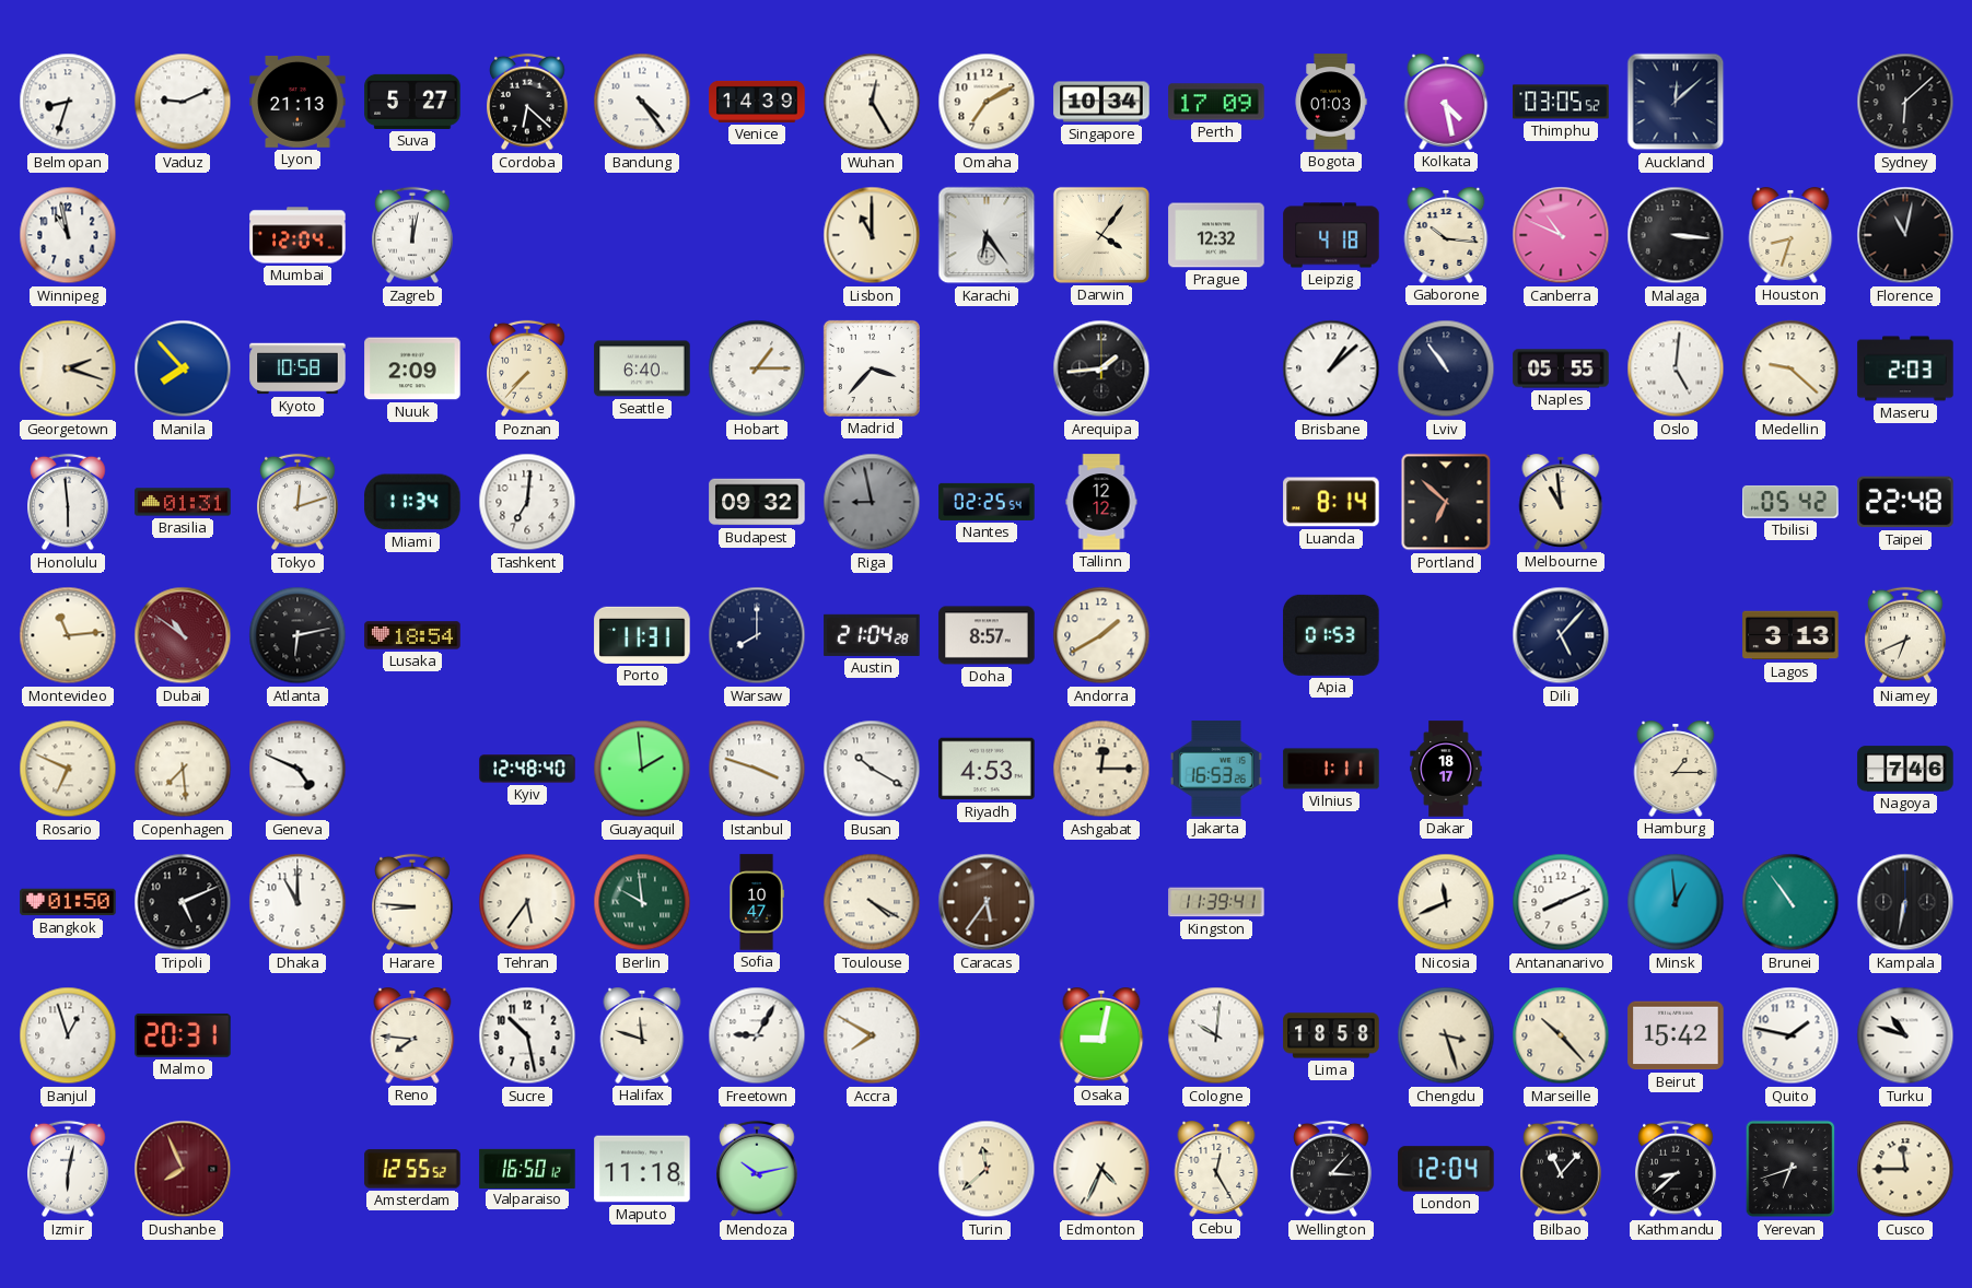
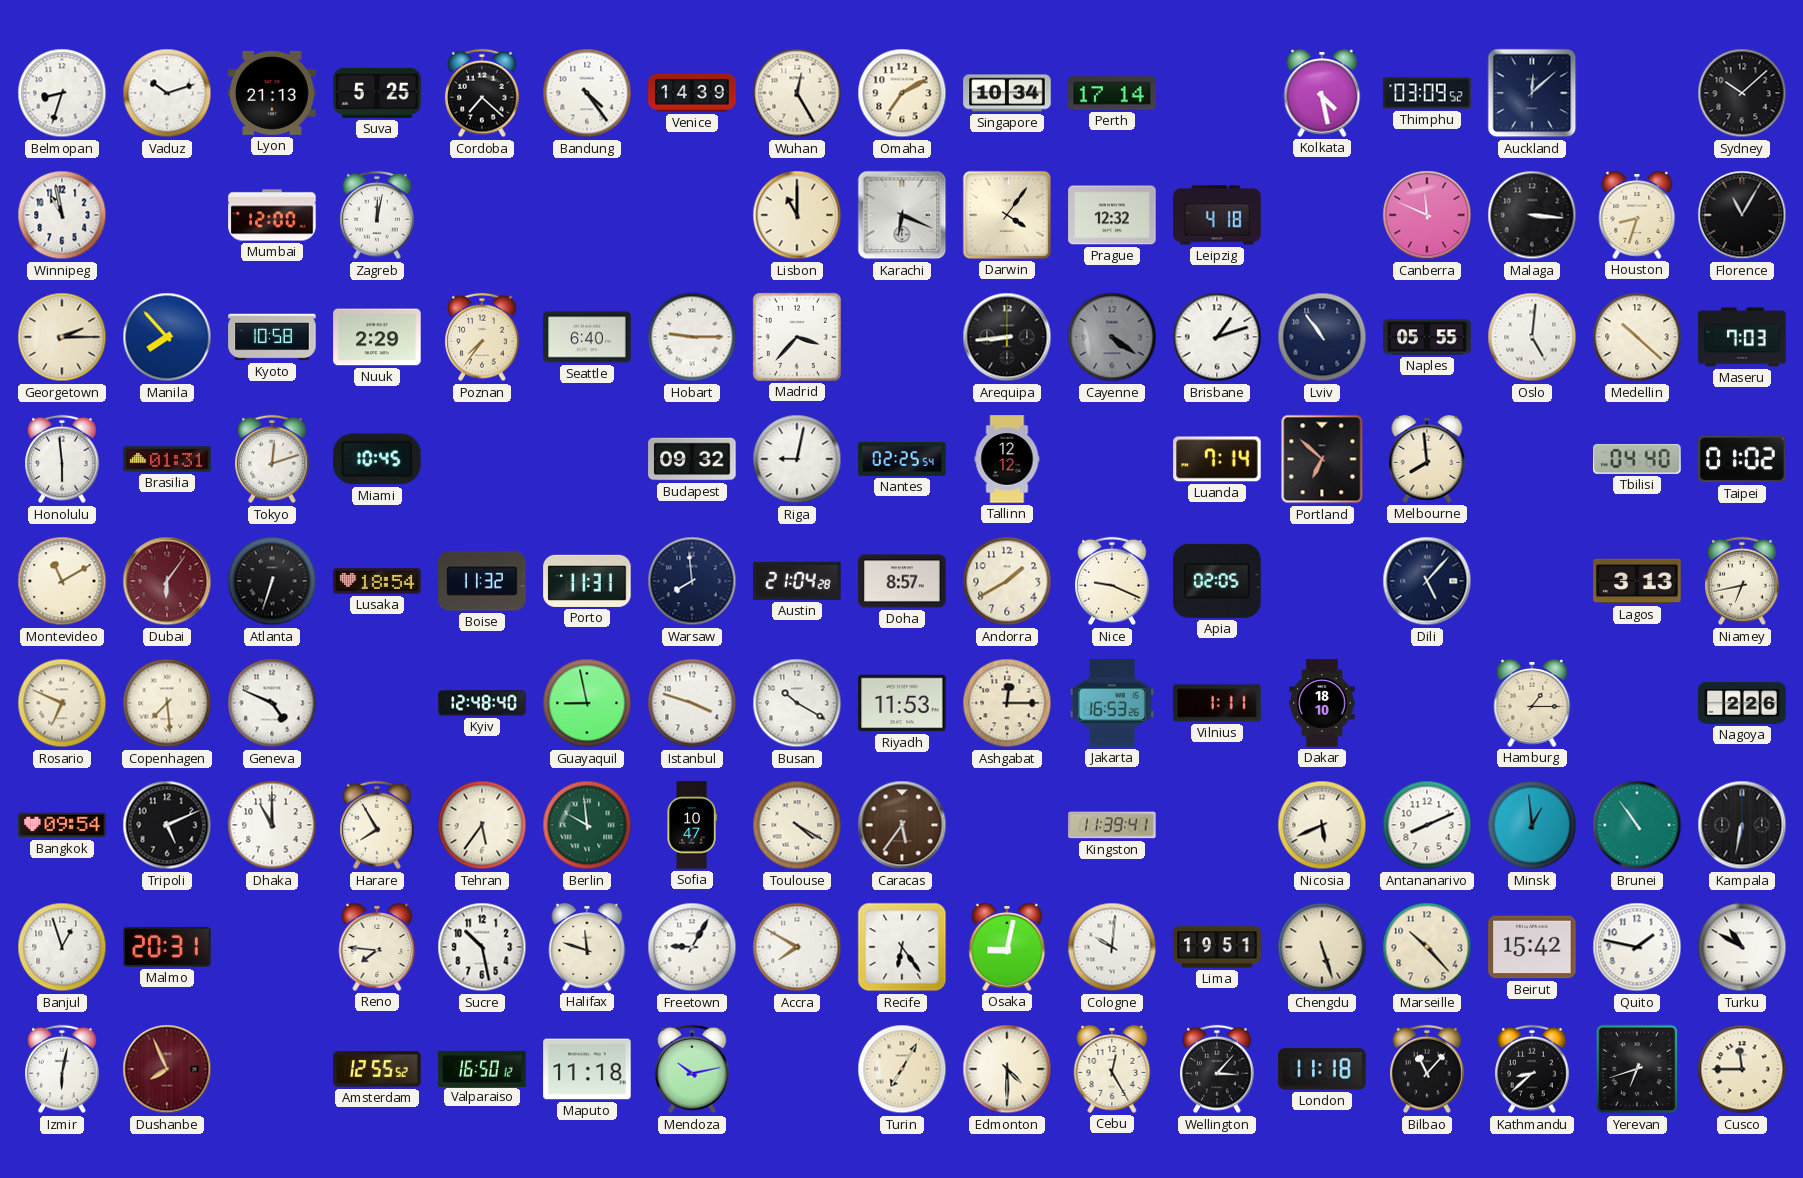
Vaduz: 9:11 -> 10:12
Suva: 5:27 -> 5:25
Cordoba: 6:22 -> 7:22
Perth: 17:09 -> 17:14
Bogota: 01:03 -> none
Thimphu: 03:05 -> 03:09
Sydney: 6:08 -> 10:08
Mumbai: 12:04 -> 12:00
Karachi: 6:24 -> 6:19
Gaborone: 10:16 -> none
Canberra: 10:49 -> 11:49
Florence: 11:02 -> 11:05
Georgetown: 2:18 -> 2:15
Nuuk: 2:09 -> 2:29
Poznan: 7:37 -> 7:36
Hobart: 1:15 -> 9:15
Arequipa: 1:44 -> 8:44
Cayenne: none -> 4:21
Brisbane: 1:08 -> 1:12
Medellin: 9:22 -> 10:22
Maseru: 2:03 -> 7:03
Miami: 11:34 -> 10:45
Tashkent: 7:01 -> none
Riga: 8:58 -> 9:02
Riga dial: grey -> white
Luanda: 8:14 -> 7:14
Melbourne: 10:59 -> 7:59
Tbilisi: 05:42 -> 04:40
Taipei: 22:48 -> 01:02
Montevideo: 11:14 -> 11:10
Dubai: 10:51 -> 6:06
Atlanta: 6:13 -> 6:33
Boise: none -> 11:32
Warsaw: 8:00 -> 7:59
Nice: none -> 9:19
Apia: 01:53 -> 02:05
Niamey: 6:41 -> 6:43
Guayaquil: 1:59 -> 8:58
Riyadh: 4:53 -> 11:53
Dakar: 18:17 -> 18:10
Nagoya: 7:46 -> 2:26
Bangkok: 01:50 -> 09:54
Harare: 8:46 -> 7:55
Nicosia: 11:41 -> 5:41
Recife: none -> 6:24
Lima: 18:58 -> 19:51
Chengdu: 3:27 -> 5:27
Turku: 10:48 -> 10:50
Turin: 11:38 -> 7:05
Edmonton: 4:34 -> 4:30
London: 12:04 -> 11:18
